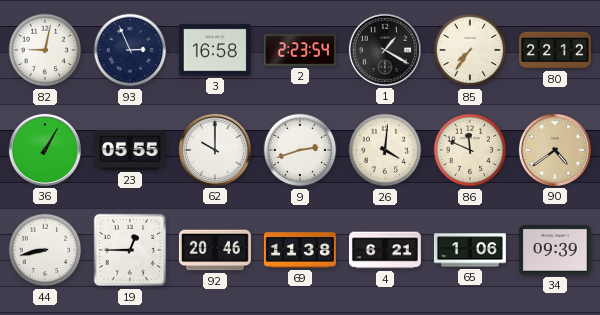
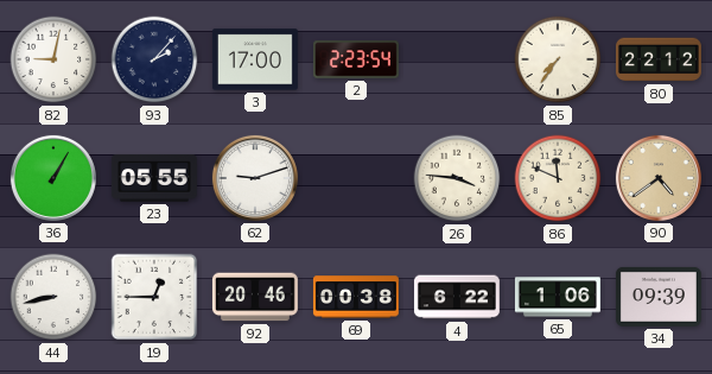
93: 2:56 -> 2:07
3: 16:58 -> 17:00
1: 1:20 -> none
62: 10:00 -> 9:12
9: 2:42 -> none
26: 4:01 -> 3:46
69: 11:38 -> 00:38
4: 6:21 -> 6:22
